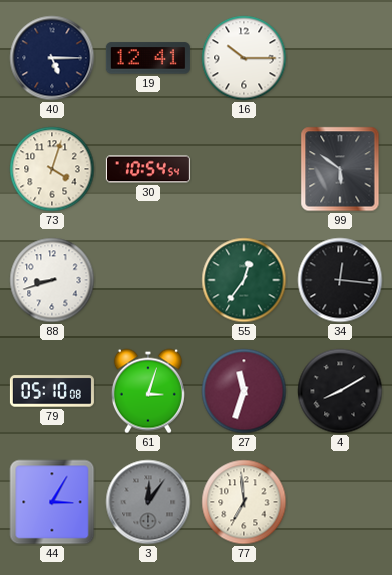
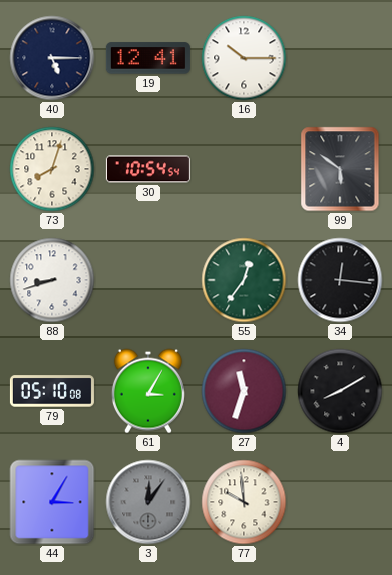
73: 4:03 -> 8:03
61: 3:03 -> 3:05
77: 6:59 -> 9:59
